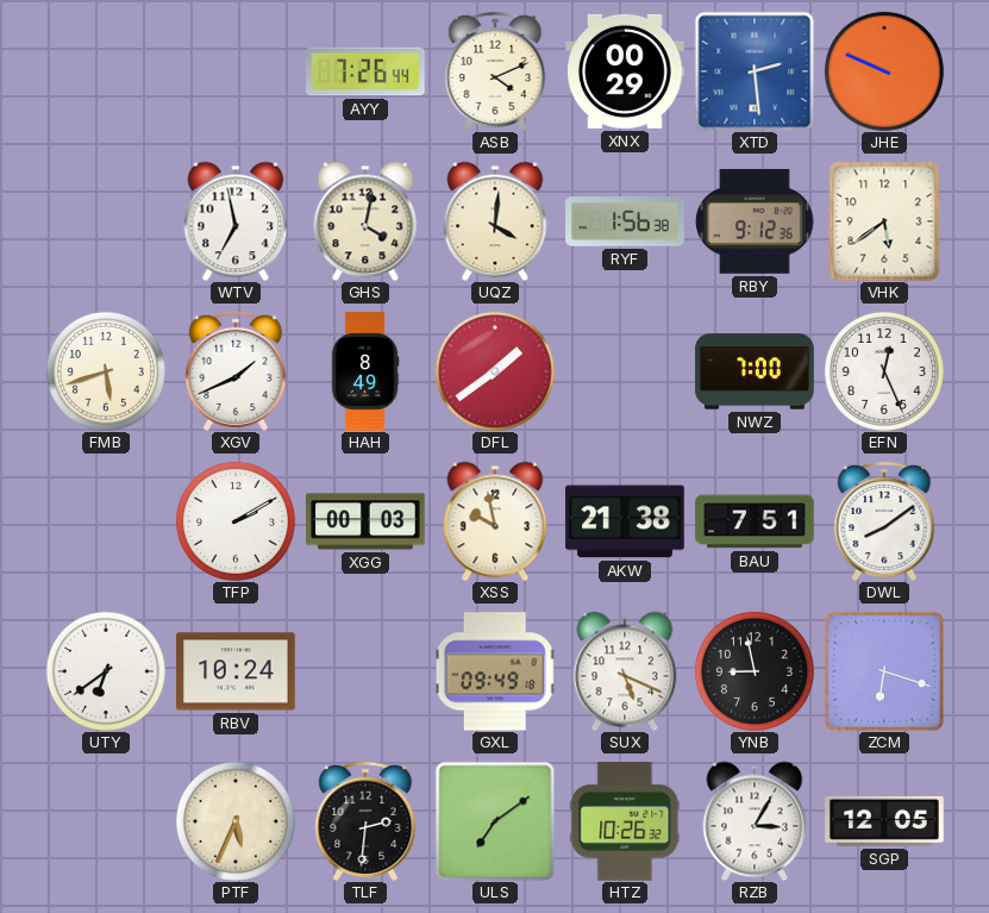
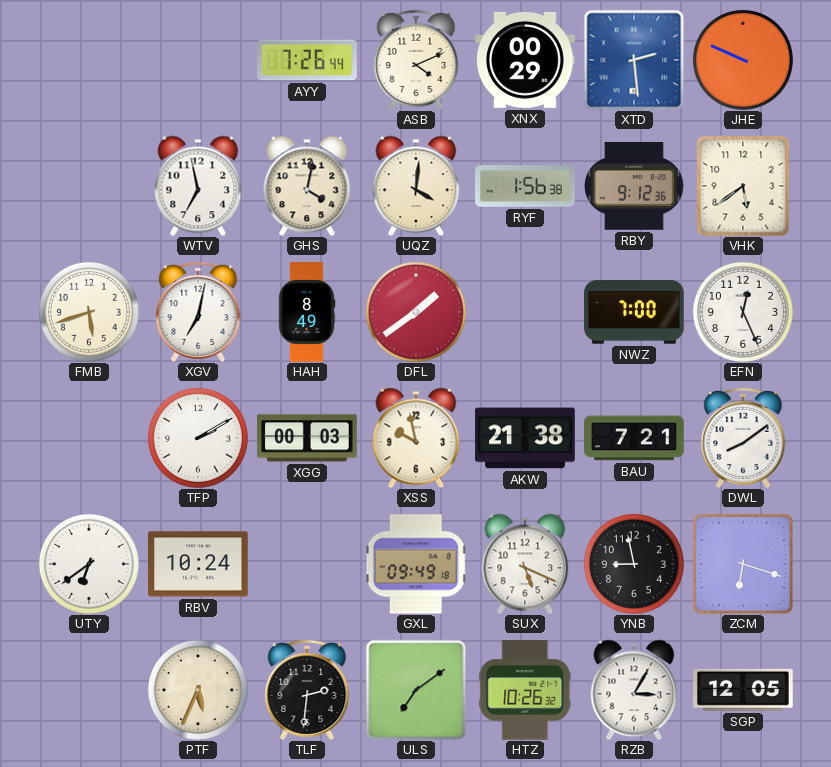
XGV: 1:41 -> 7:02
BAU: 7:51 -> 7:21
